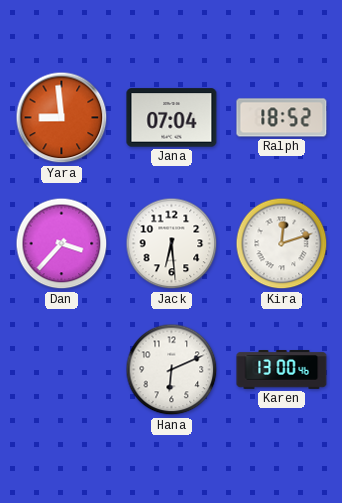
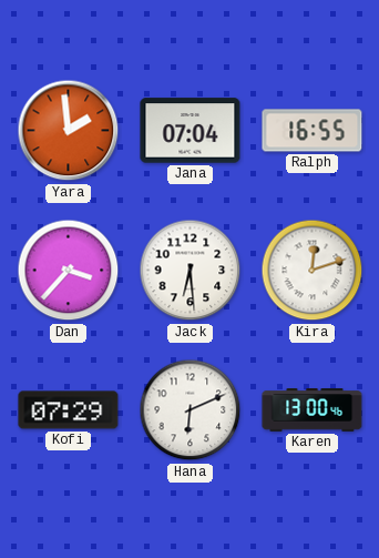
Yara: 8:59 -> 1:59
Ralph: 18:52 -> 16:55
Kofi: none -> 07:29
